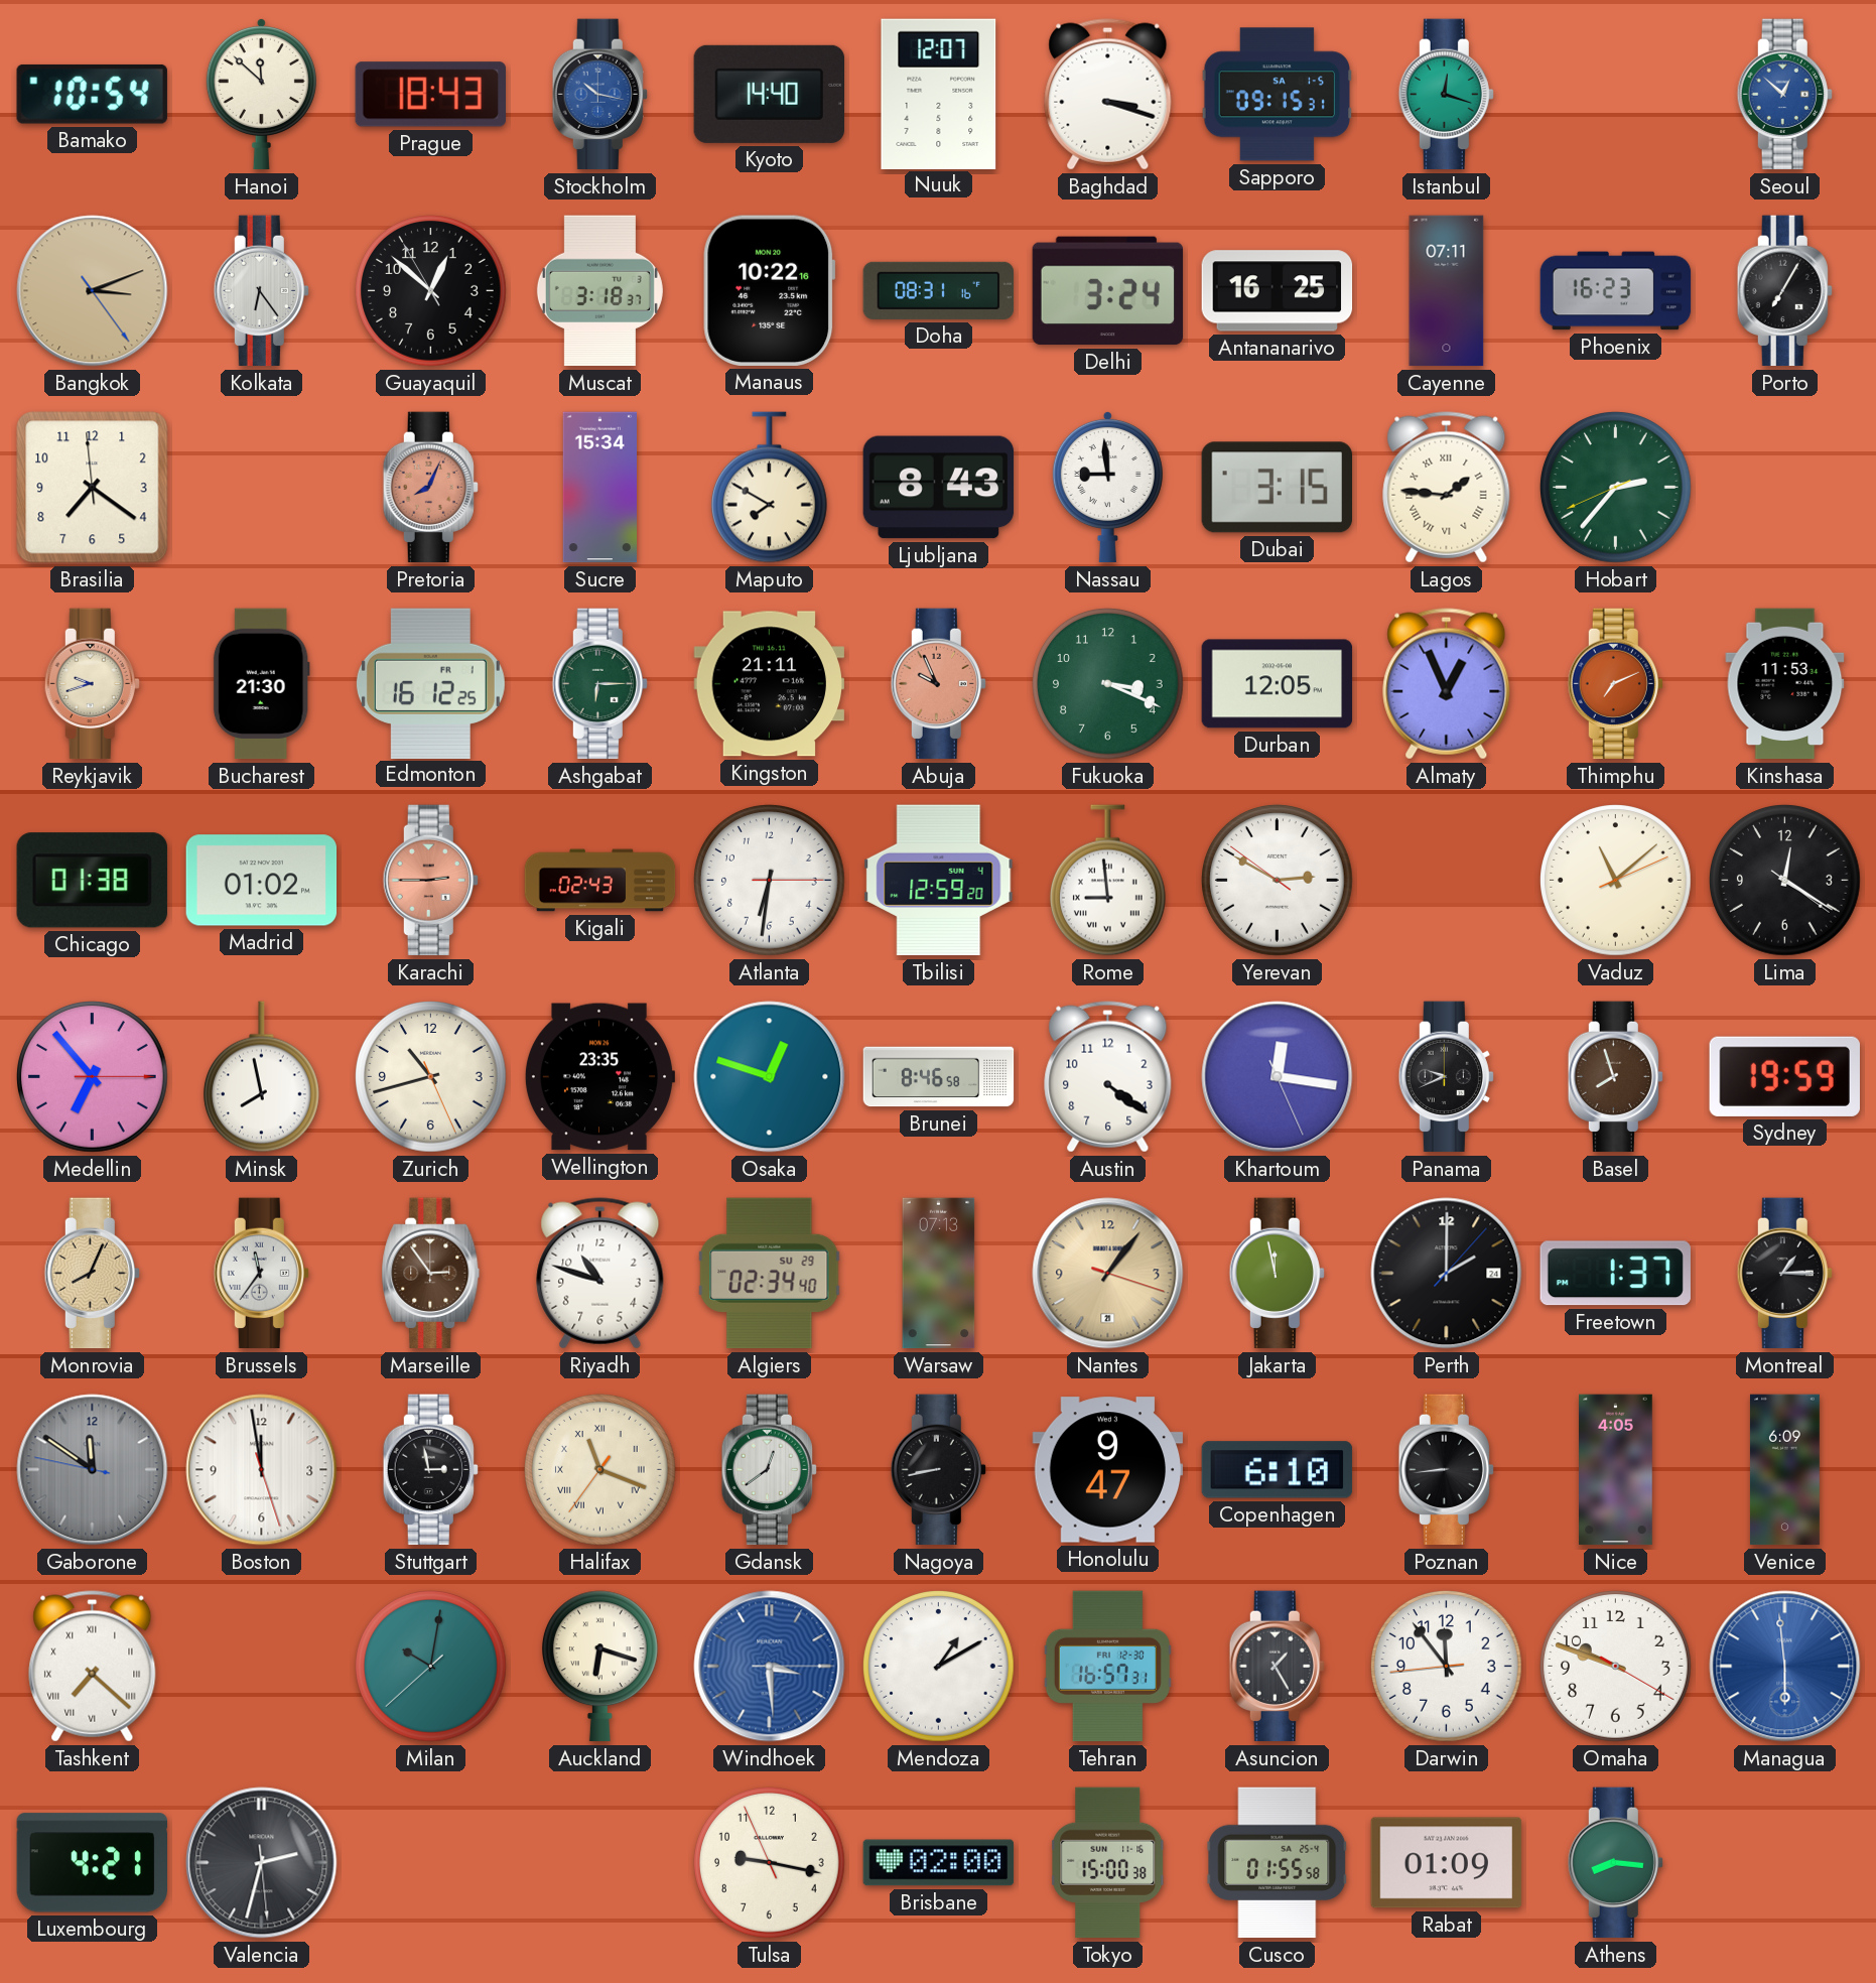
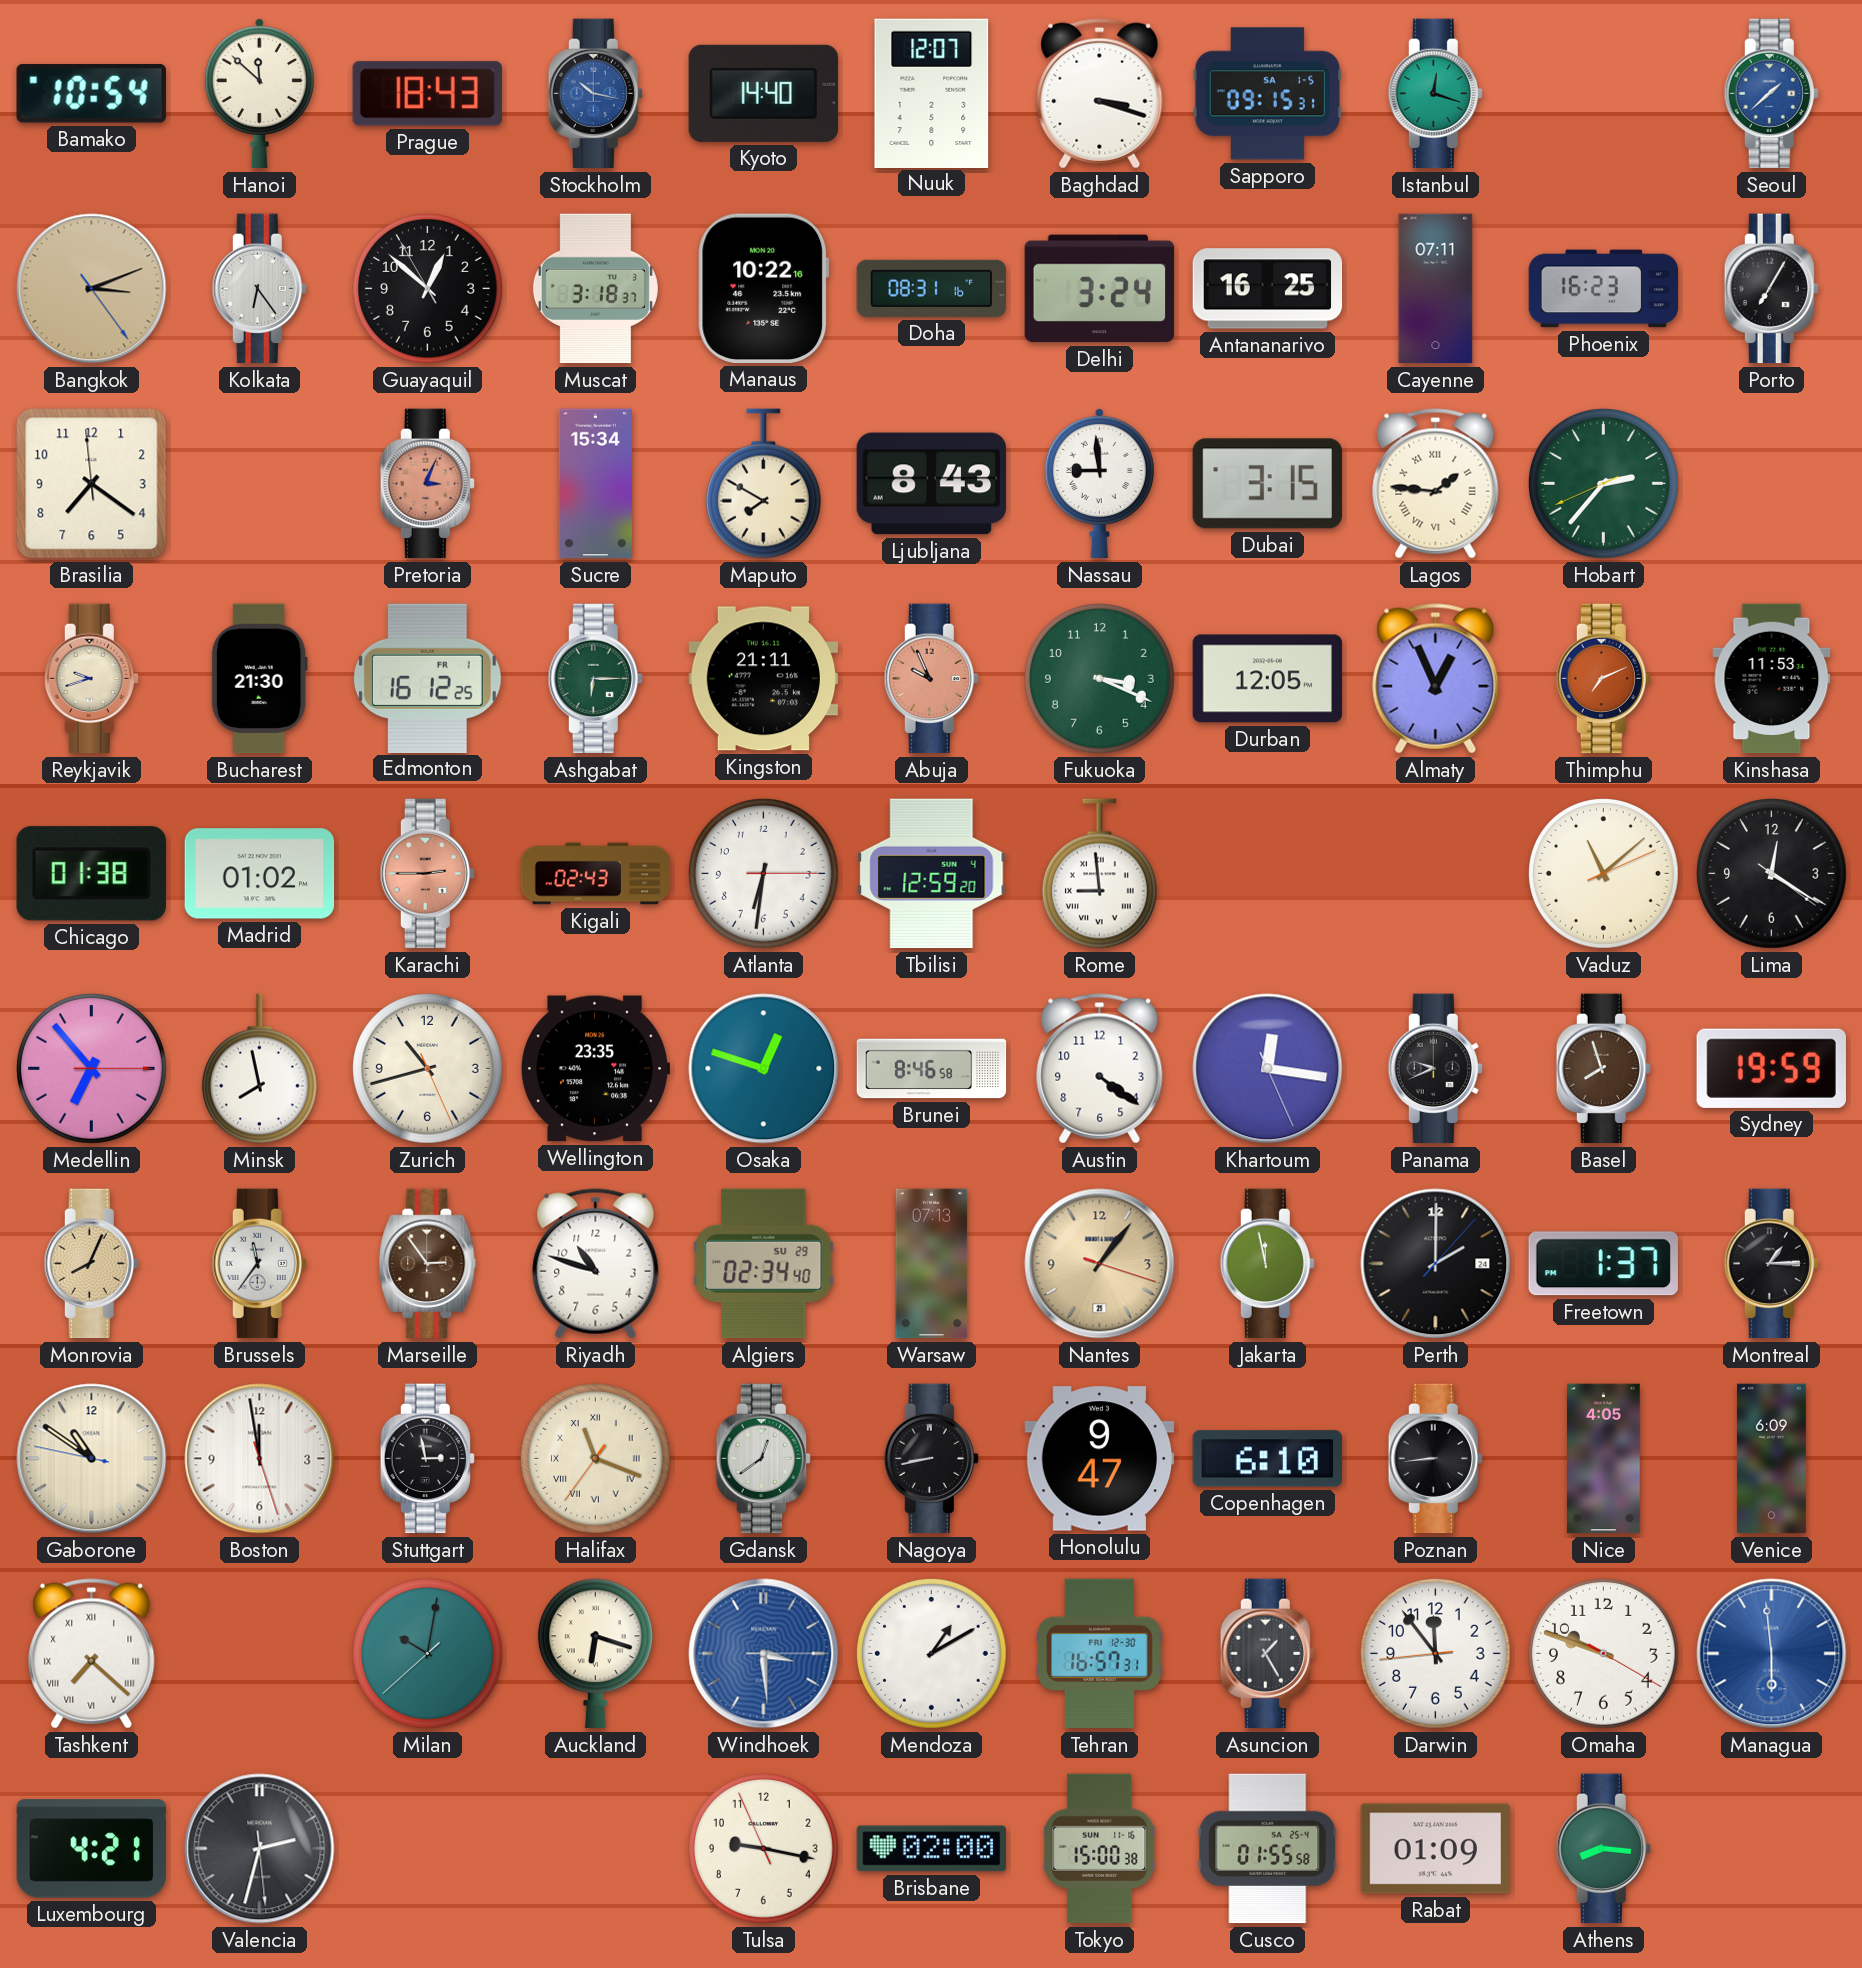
Seoul: 12:52 -> 1:38
Pretoria: 8:04 -> 3:04
Yerevan: 2:49 -> none
Gaborone: 11:50 -> 10:50
Gaborone dial: grey -> cream
